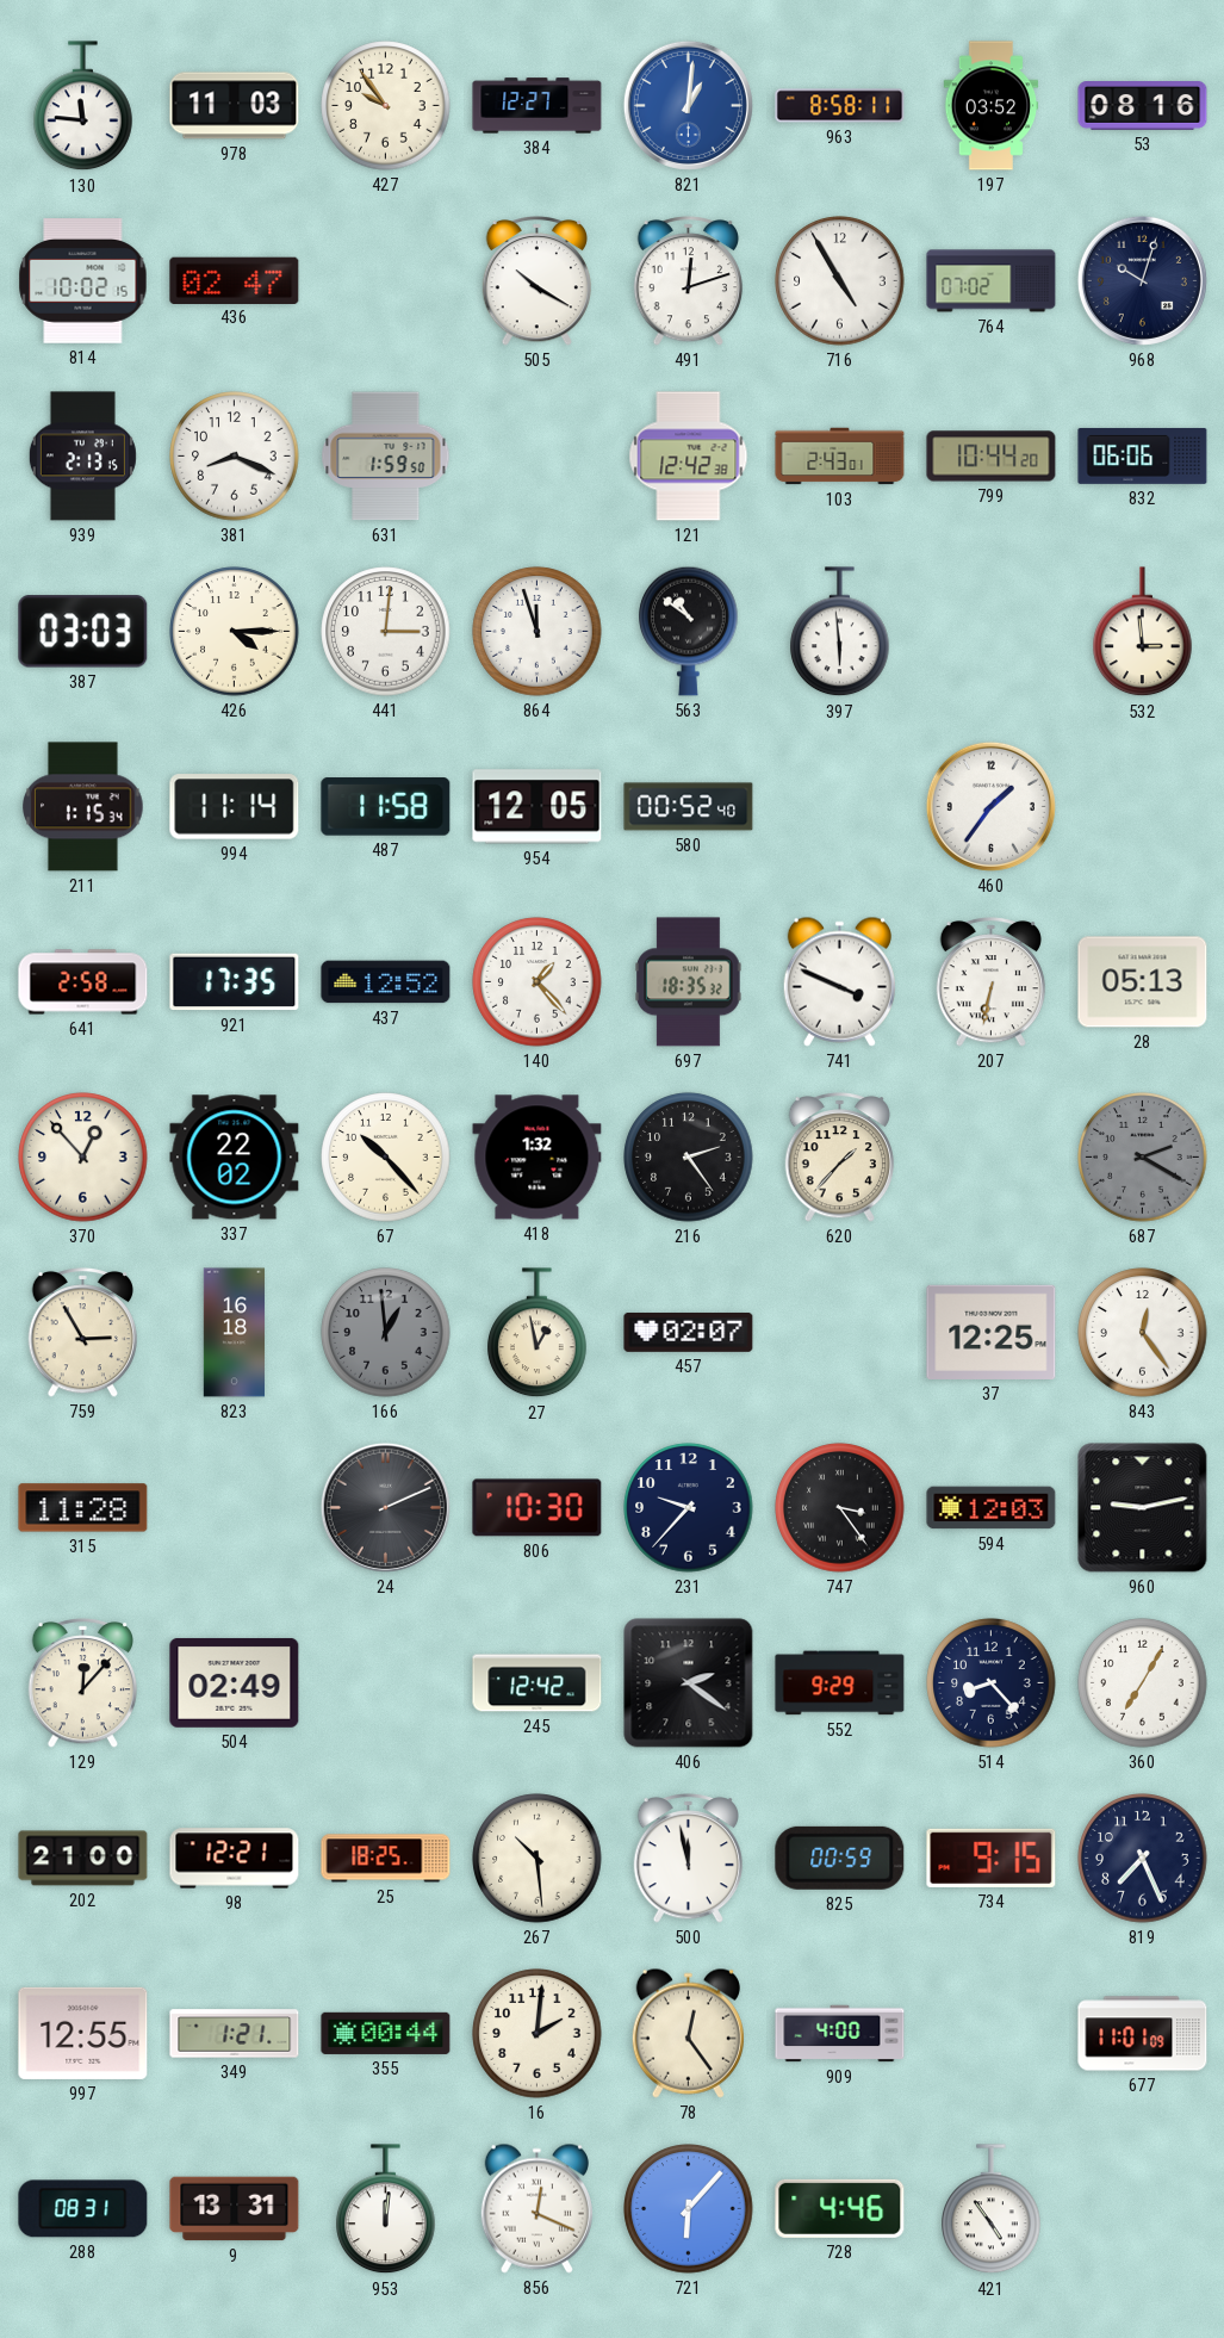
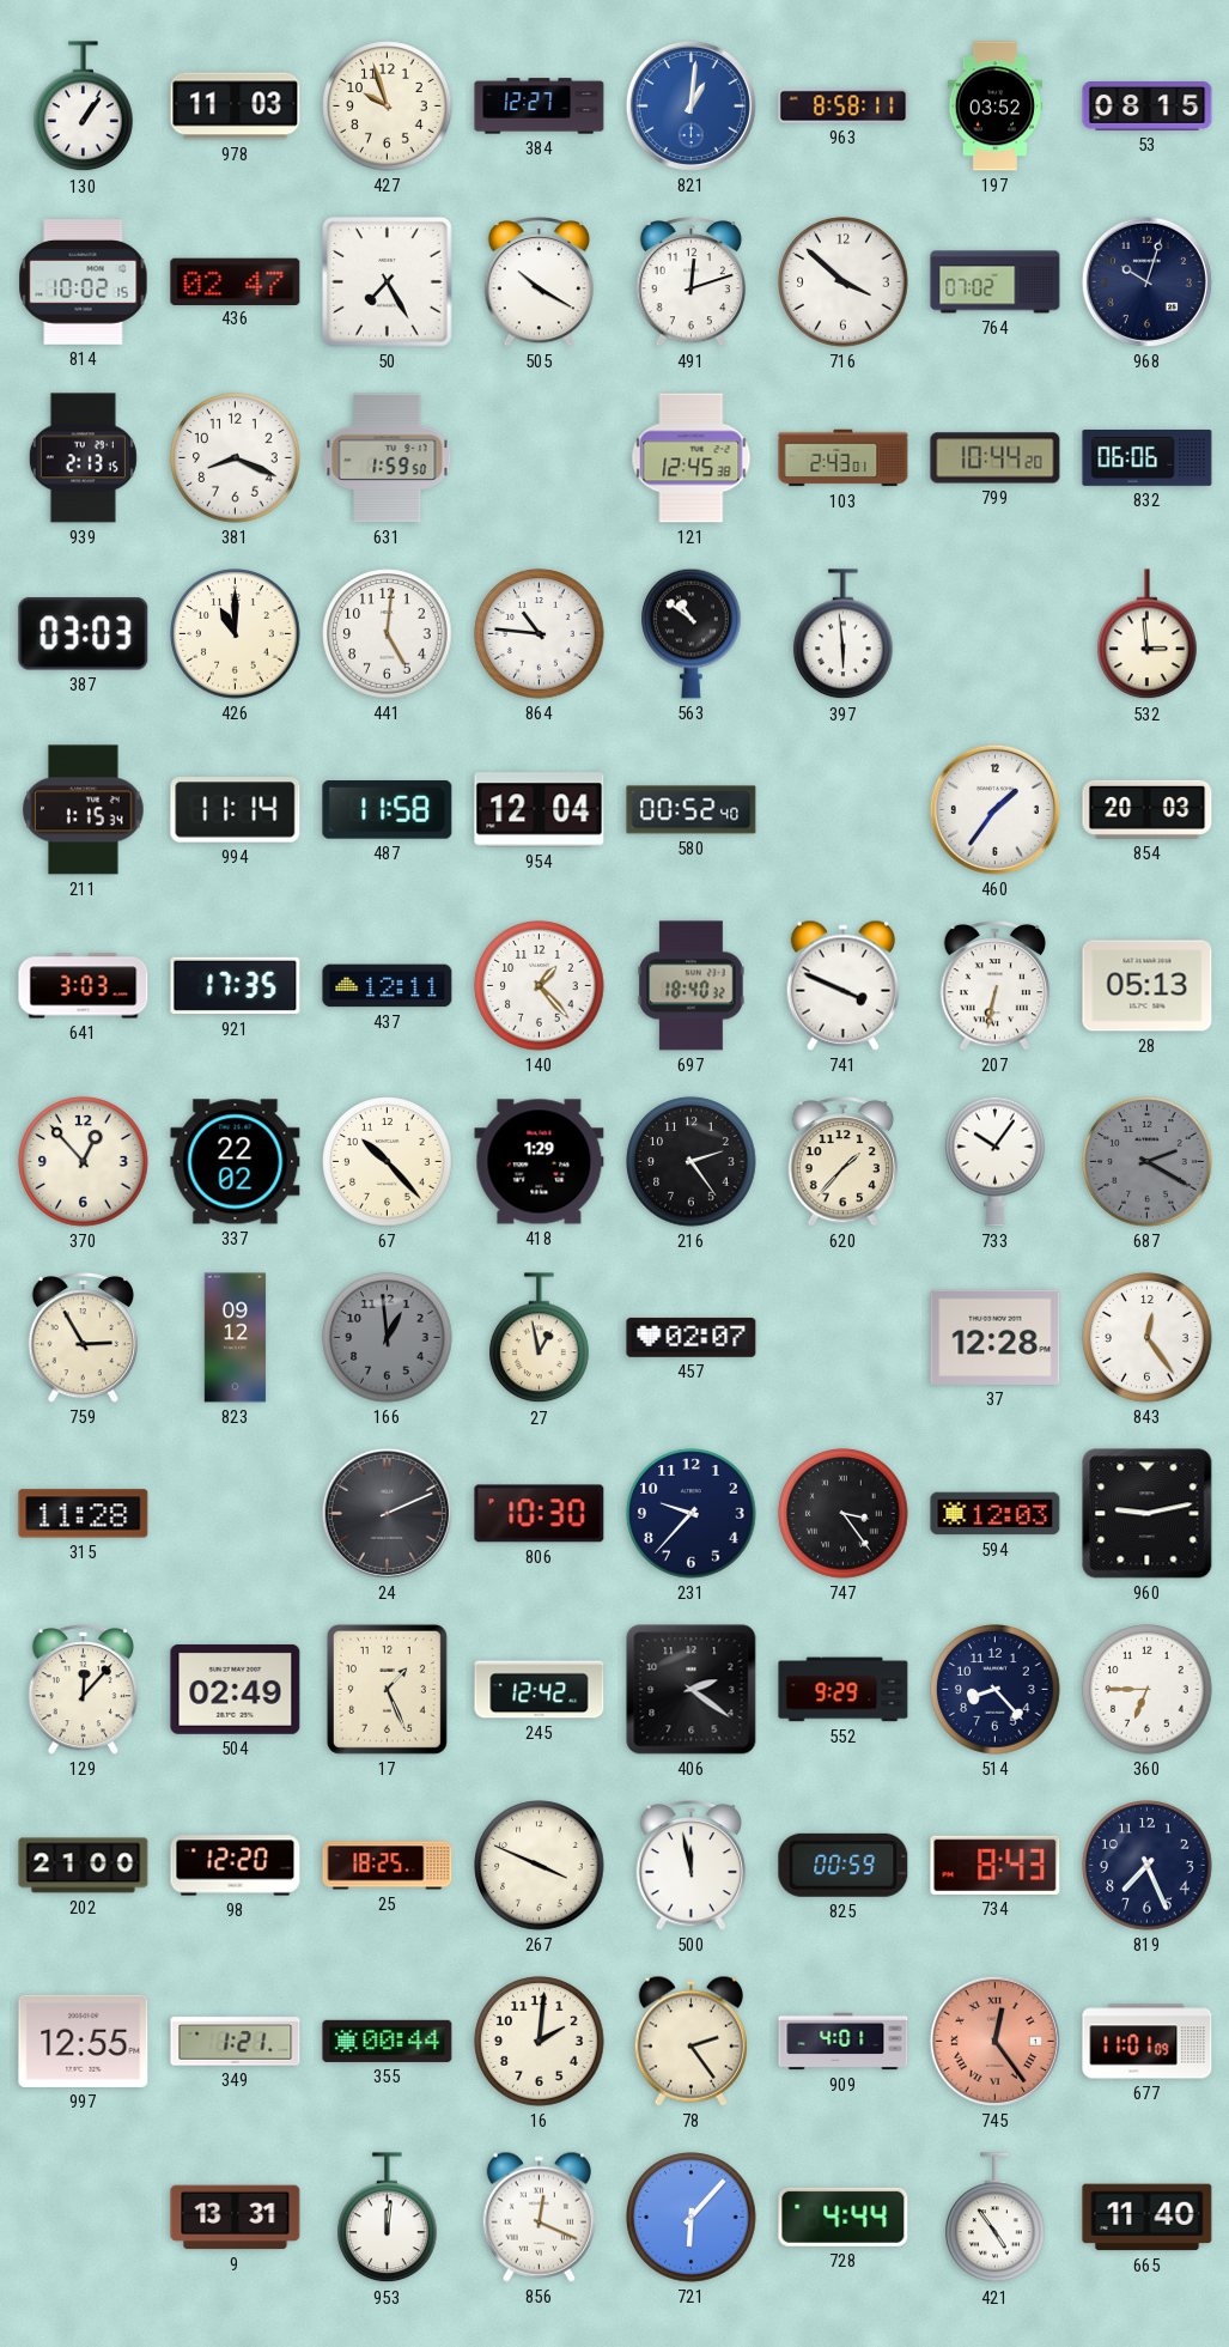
130: 11:46 -> 1:06
427: 9:54 -> 9:57
53: 08:16 -> 08:15
50: none -> 7:25
716: 4:55 -> 3:52
121: 12:42 -> 12:45
426: 4:15 -> 11:00
441: 3:01 -> 5:01
864: 11:57 -> 10:46
954: 12:05 -> 12:04
854: none -> 20:03
641: 2:58 -> 3:03
437: 12:52 -> 12:11
697: 18:35 -> 18:40
418: 1:32 -> 1:29
733: none -> 10:06
823: 16:18 -> 09:12
37: 12:25 -> 12:28
17: none -> 1:26
360: 7:05 -> 6:45
98: 12:21 -> 12:20
267: 10:29 -> 3:49
734: 9:15 -> 8:43
78: 12:24 -> 2:24
909: 4:00 -> 4:01
745: none -> 12:24
288: 08:31 -> none
728: 4:46 -> 4:44
665: none -> 11:40
